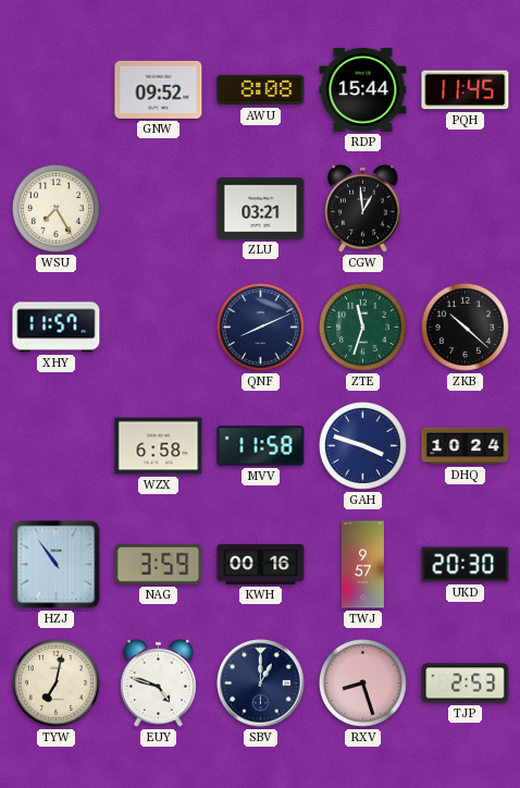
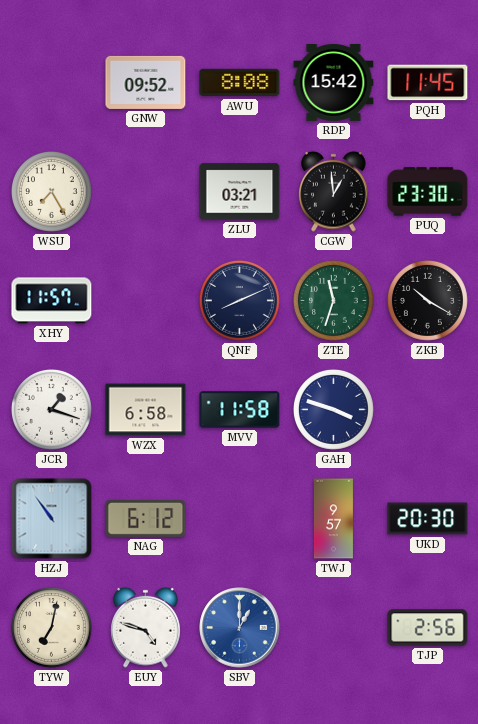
RDP: 15:44 -> 15:42
PUQ: none -> 23:30
ZKB: 10:22 -> 10:20
JCR: none -> 1:18
DHQ: 10:24 -> none
NAG: 3:59 -> 6:12
KWH: 00:16 -> none
SBV dial: navy -> blue
RXV: 8:27 -> none
TJP: 2:53 -> 2:56
